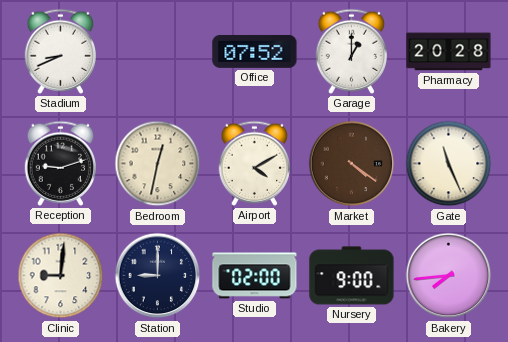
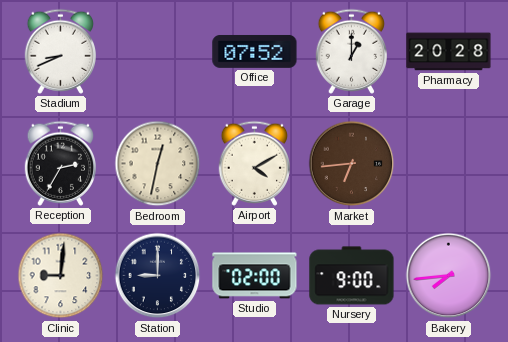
Reception: 9:12 -> 2:35
Market: 4:21 -> 6:44
Gate: 11:26 -> none
